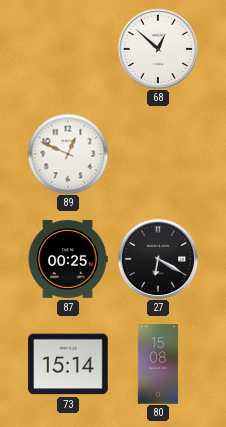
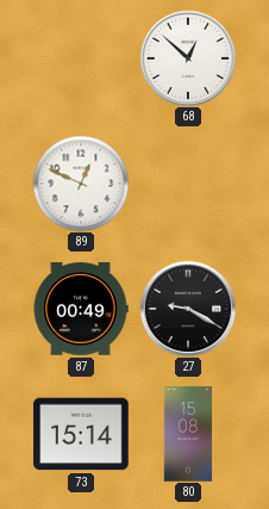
87: 00:25 -> 00:49
27: 6:20 -> 9:20
